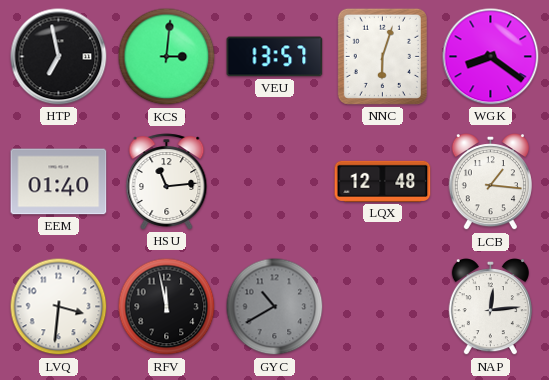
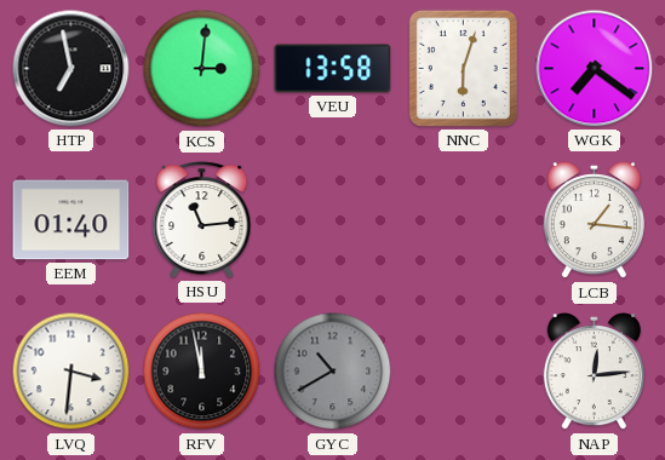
VEU: 13:57 -> 13:58
WGK: 8:21 -> 7:21
LQX: 12:48 -> none
